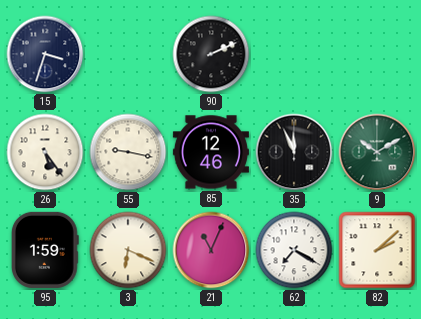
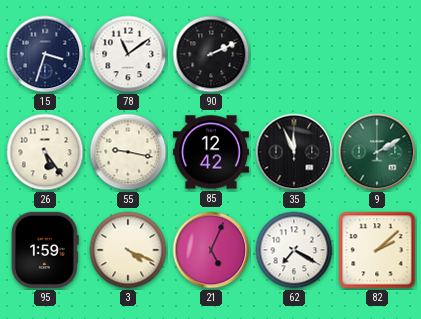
78: none -> 11:09
85: 12:46 -> 12:42
9: 10:10 -> 2:10
3: 6:19 -> 4:19
21: 11:04 -> 5:04
